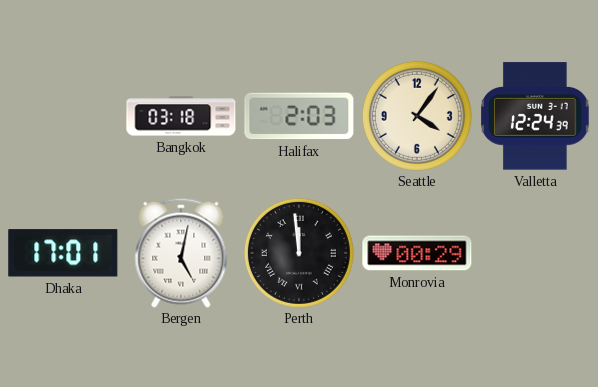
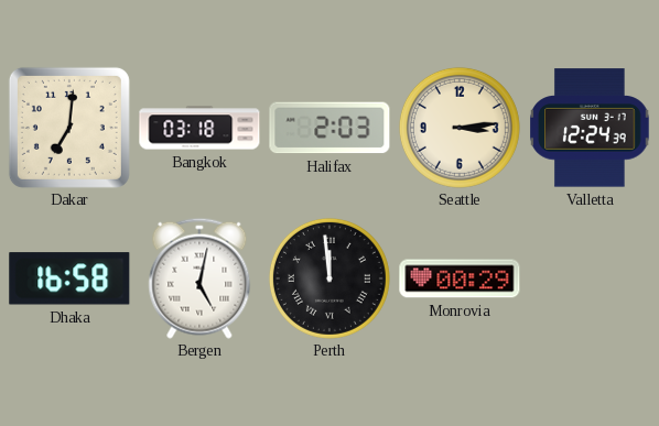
Dakar: none -> 7:01
Seattle: 4:06 -> 3:14
Dhaka: 17:01 -> 16:58
